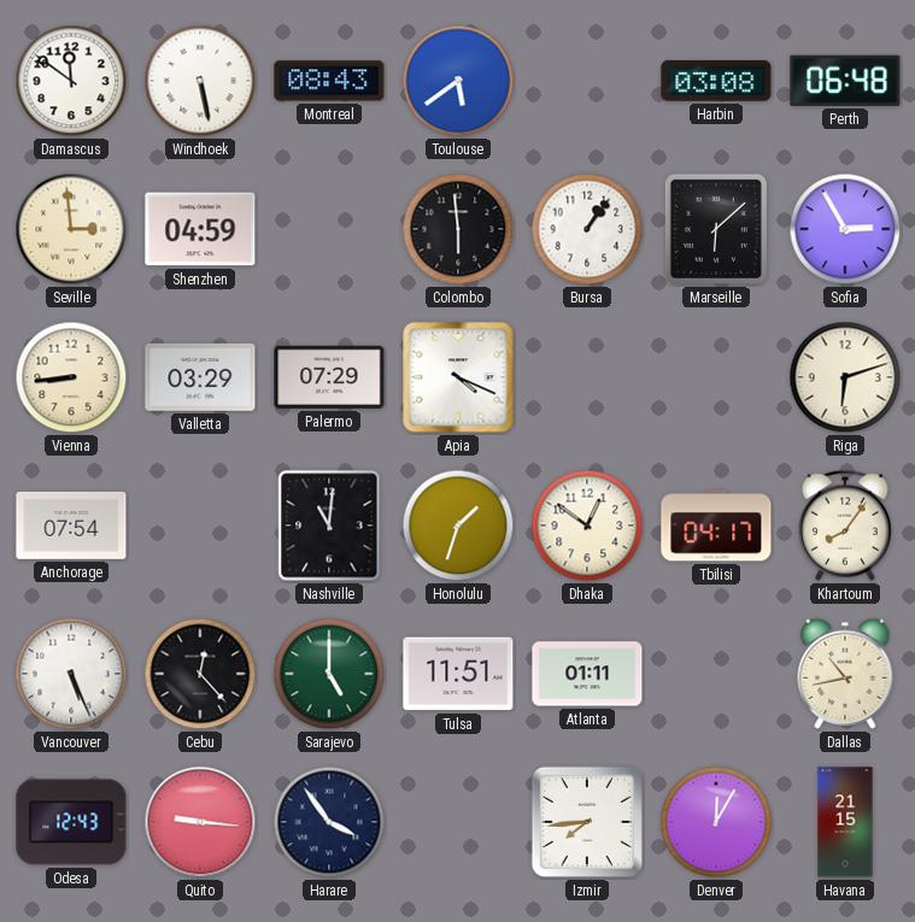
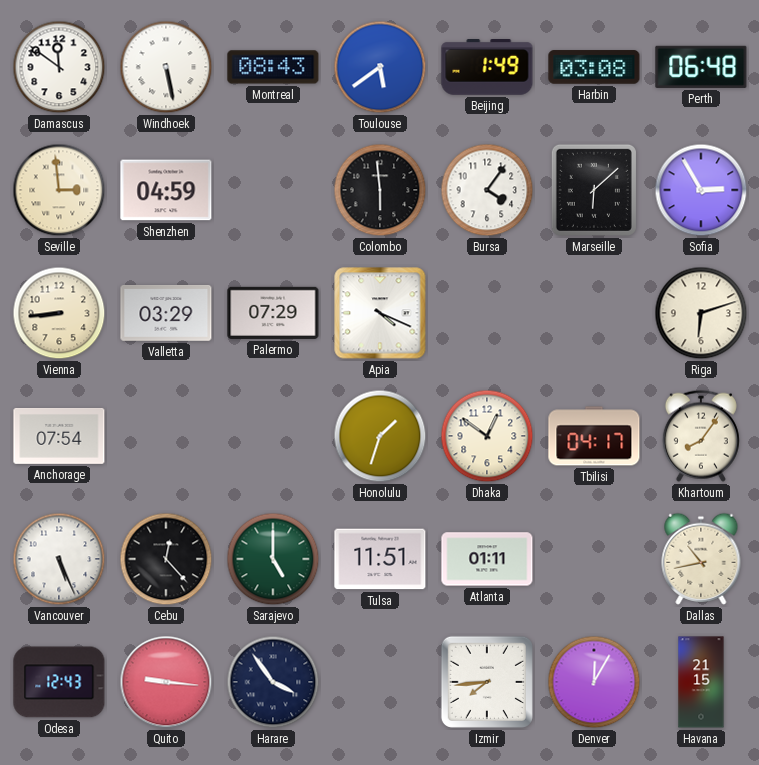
Beijing: none -> 1:49
Bursa: 1:06 -> 4:06
Nashville: 11:01 -> none
